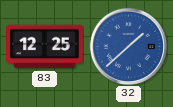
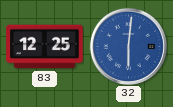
32: 1:38 -> 6:01
